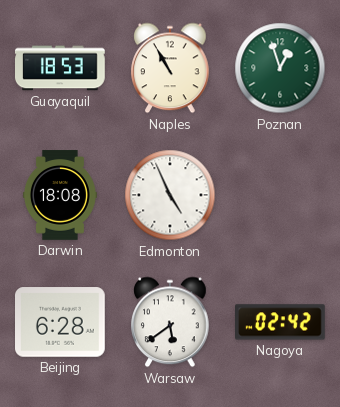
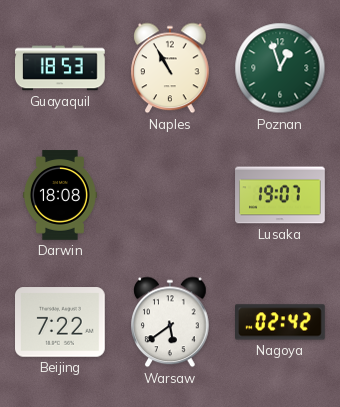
Edmonton: 4:56 -> none
Lusaka: none -> 19:07
Beijing: 6:28 -> 7:22
